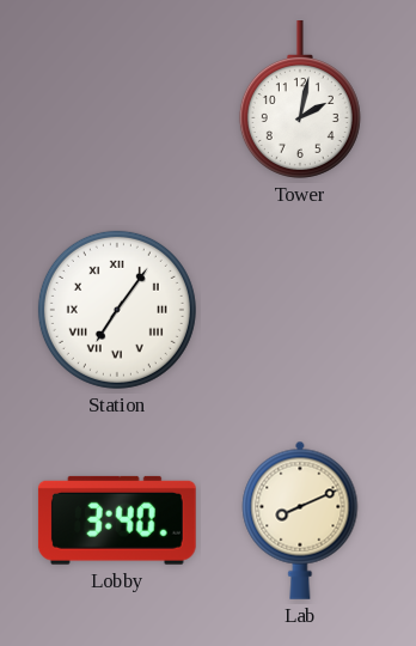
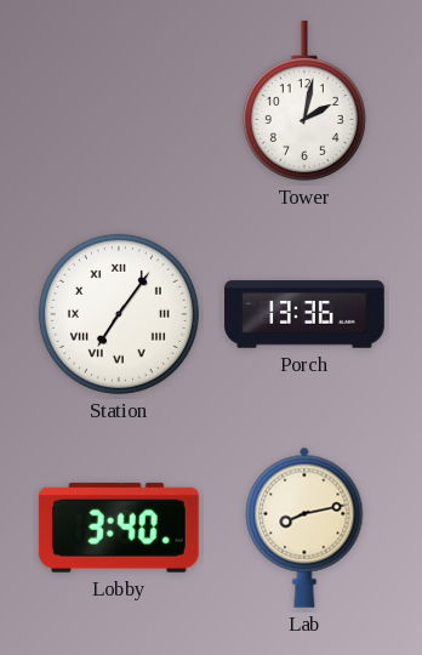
Porch: none -> 13:36
Lab: 8:11 -> 8:13
